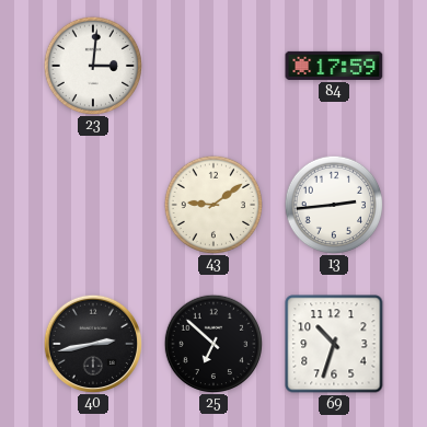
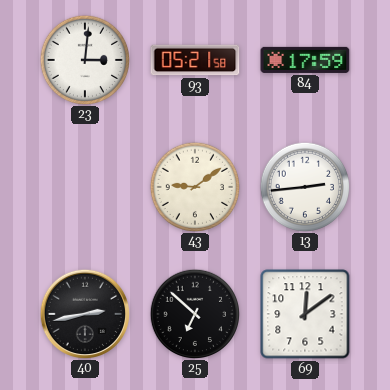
93: none -> 05:21
69: 10:33 -> 12:09
